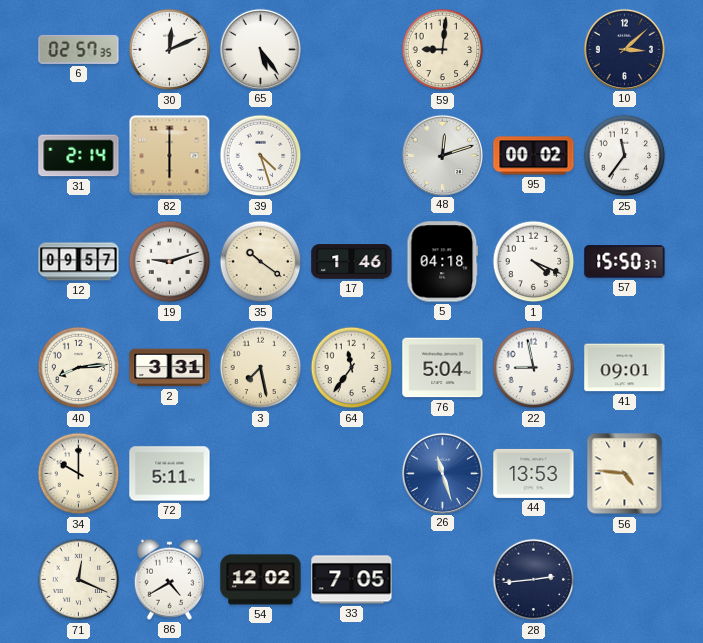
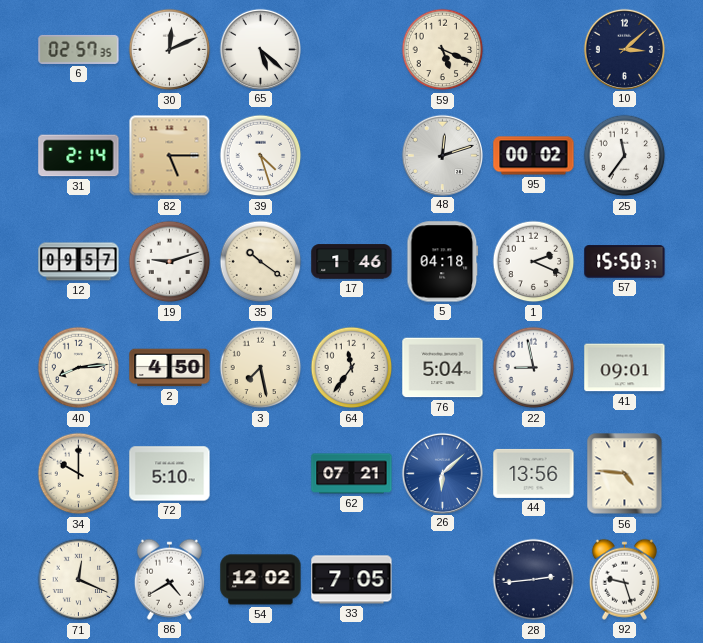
65: 5:24 -> 5:22
59: 9:01 -> 5:19
82: 6:00 -> 5:15
1: 4:19 -> 2:19
2: 3:31 -> 4:50
72: 5:11 -> 5:10
62: none -> 07:21
26: 11:27 -> 6:08
44: 13:53 -> 13:56
92: none -> 9:27
